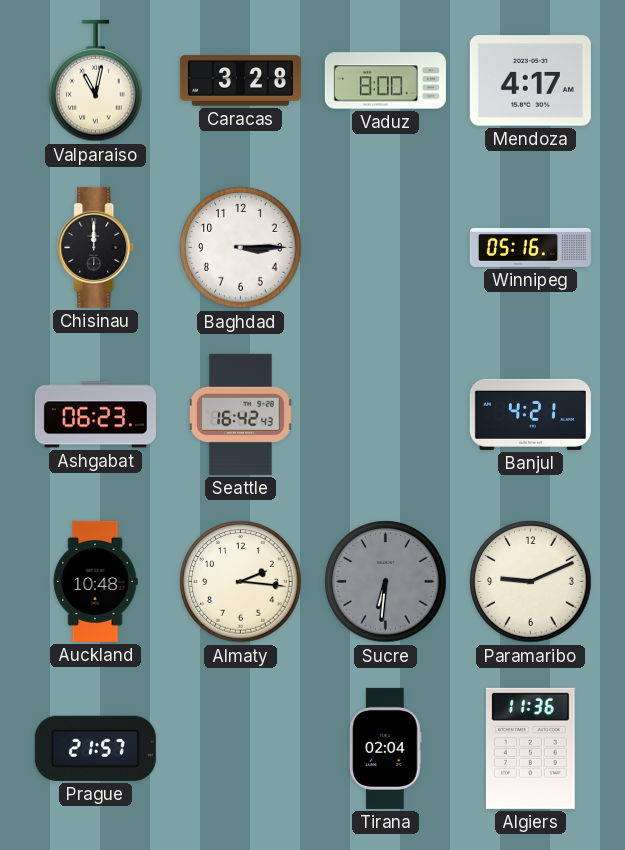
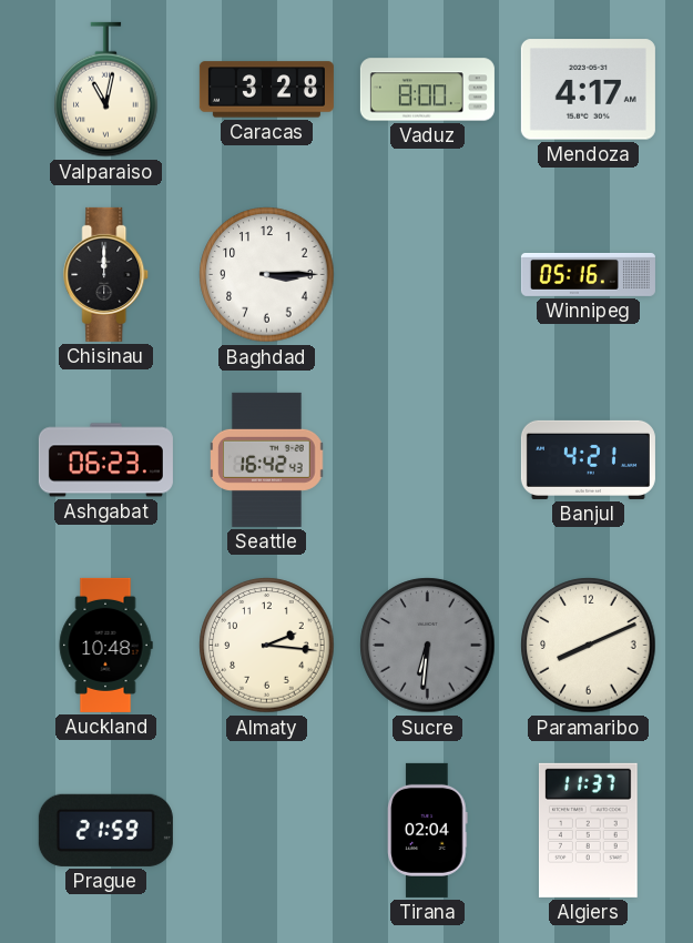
Paramaribo: 9:11 -> 8:11
Prague: 21:57 -> 21:59
Algiers: 11:36 -> 11:37
